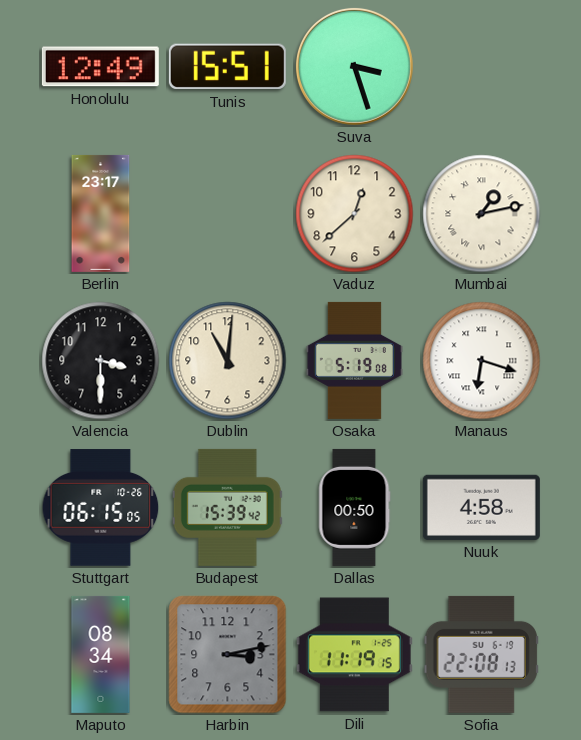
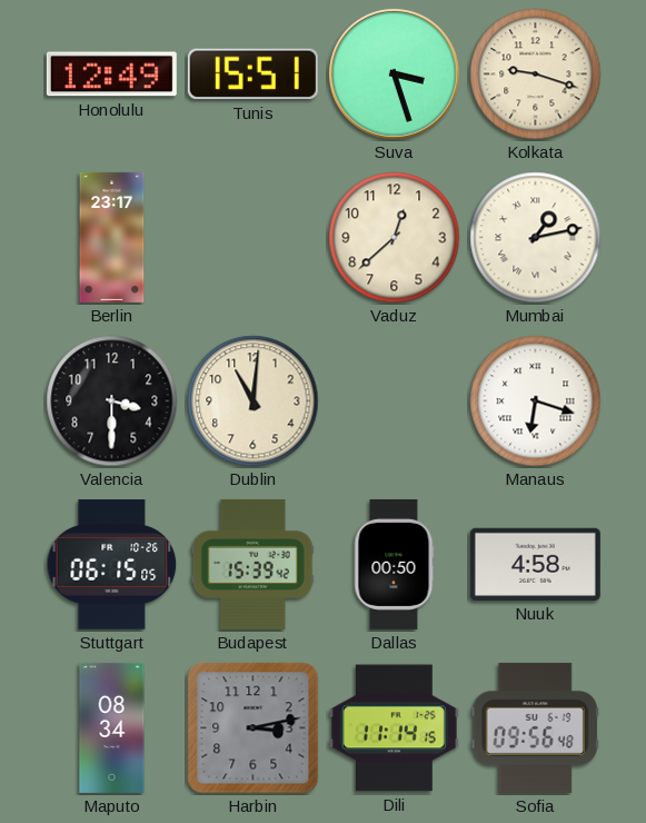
Kolkata: none -> 9:18
Osaka: 5:19 -> none
Dili: 11:19 -> 11:14
Sofia: 22:08 -> 09:56
